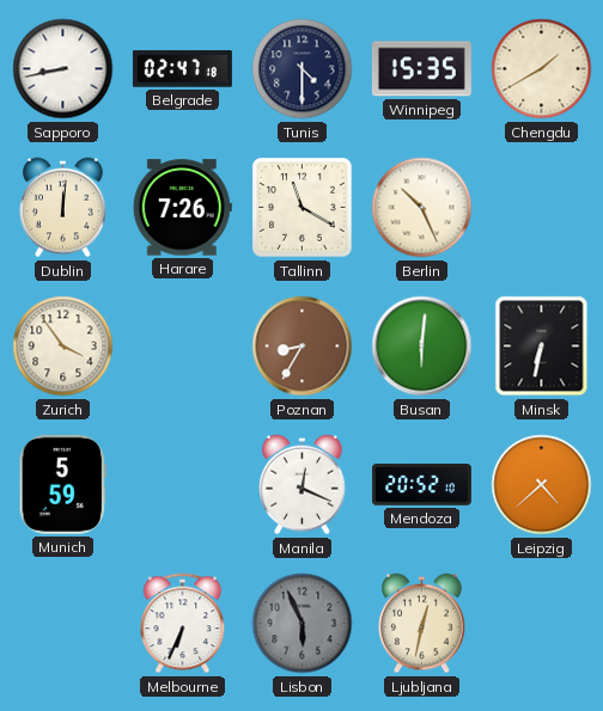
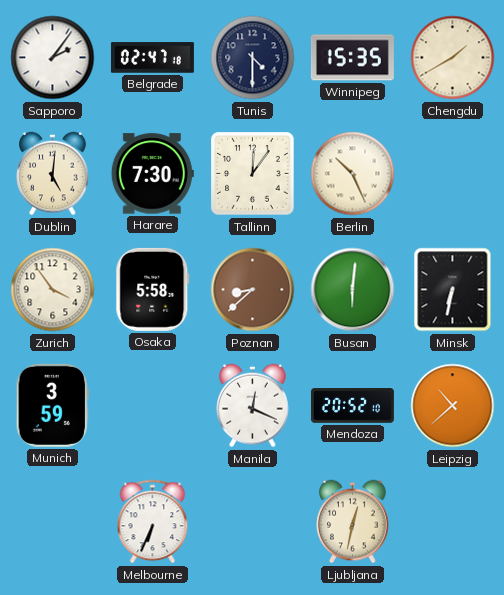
Sapporo: 8:43 -> 2:06
Dublin: 12:01 -> 5:01
Harare: 7:26 -> 7:30
Tallinn: 11:20 -> 12:06
Osaka: none -> 5:58
Poznan: 8:35 -> 8:38
Munich: 5:59 -> 3:59
Leipzig: 4:38 -> 10:38
Lisbon: 5:56 -> none
